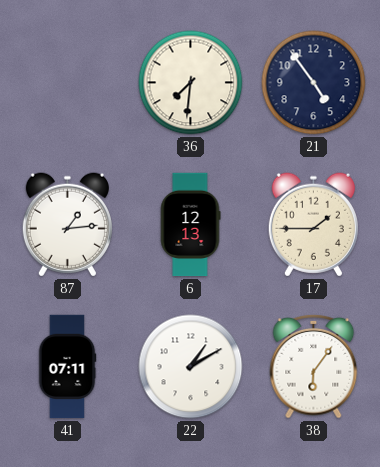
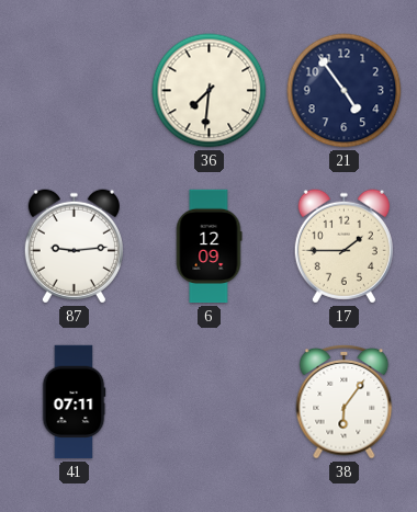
87: 1:14 -> 9:14
6: 12:13 -> 12:09
22: 1:10 -> none
